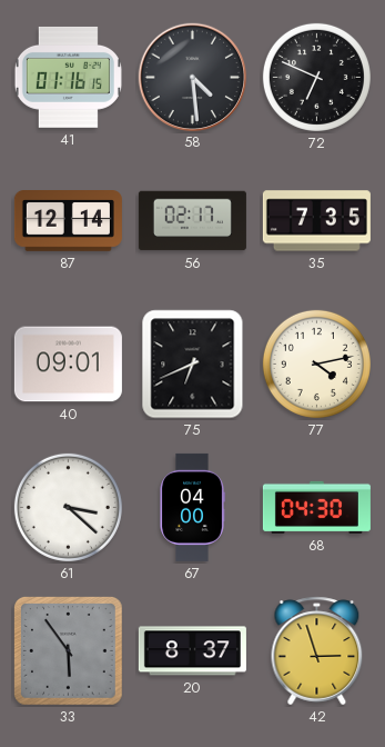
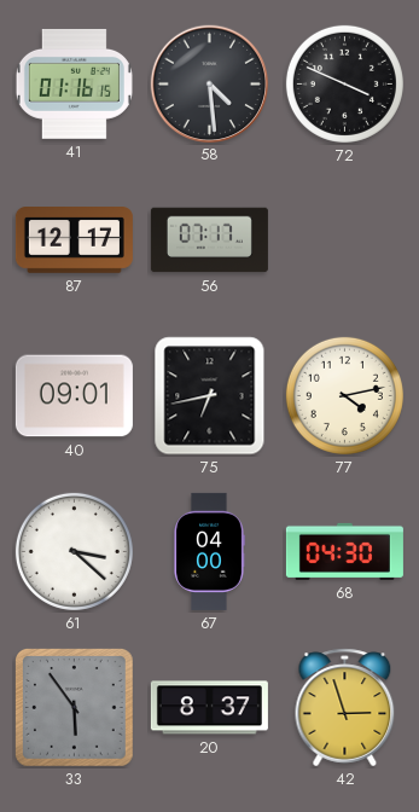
72: 6:49 -> 3:49
87: 12:14 -> 12:17
56: 02:17 -> 07:17
35: 7:35 -> none
75: 6:41 -> 6:43
